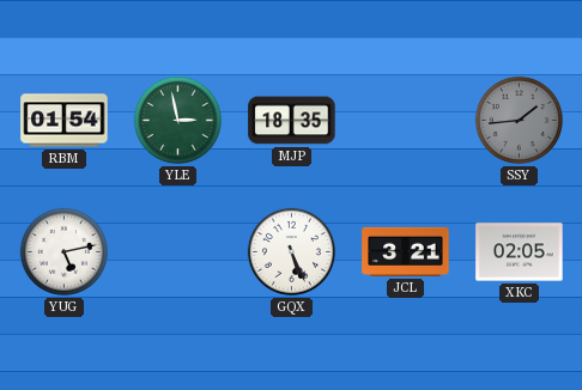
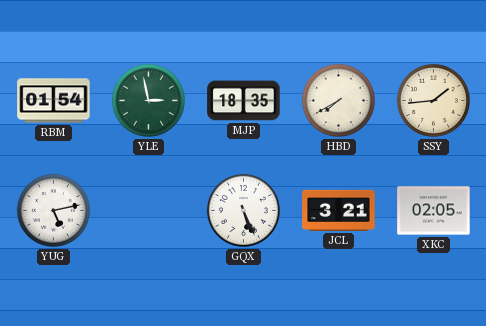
HBD: none -> 7:40
SSY dial: grey -> cream
